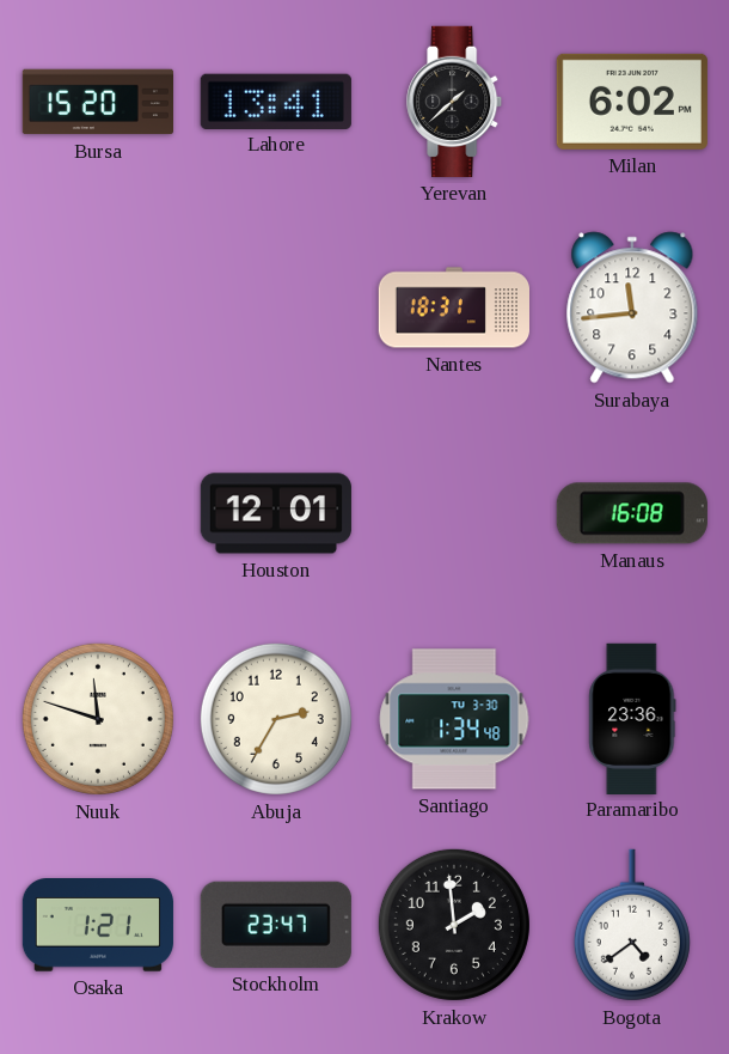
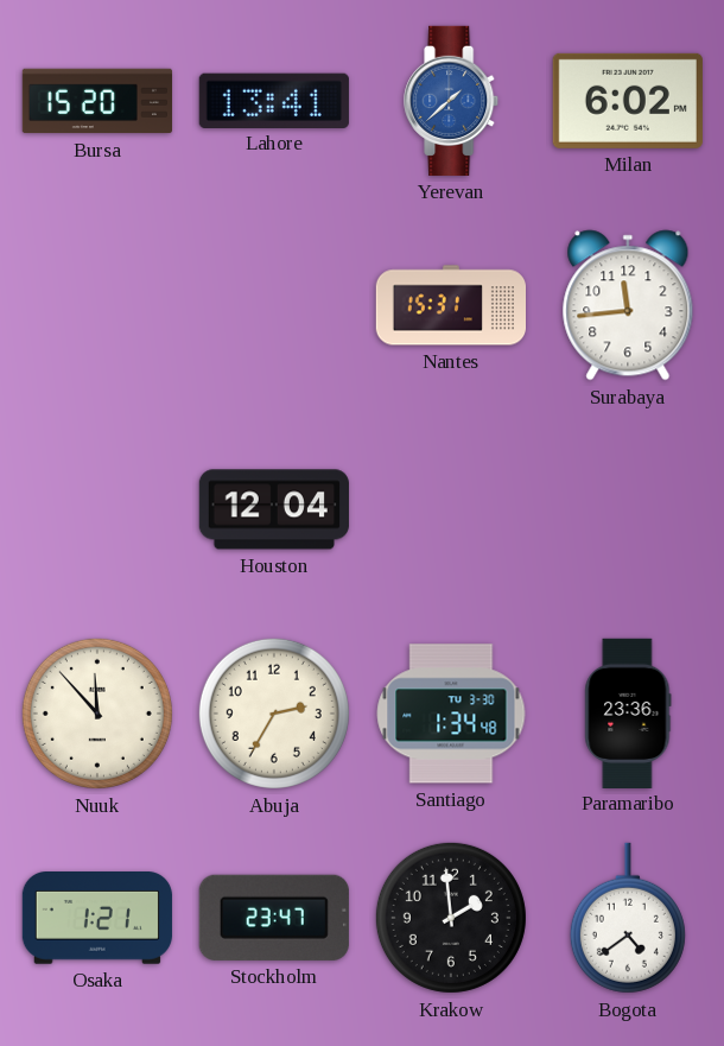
Yerevan dial: black -> blue
Nantes: 18:31 -> 15:31
Houston: 12:01 -> 12:04
Manaus: 16:08 -> none
Nuuk: 11:48 -> 11:53
